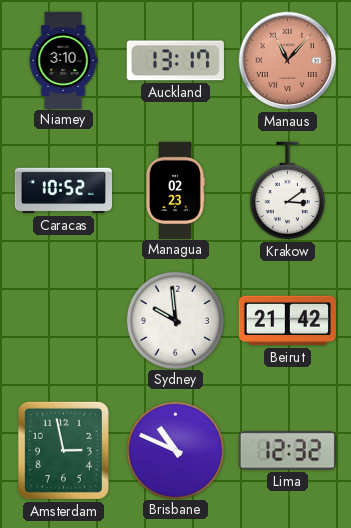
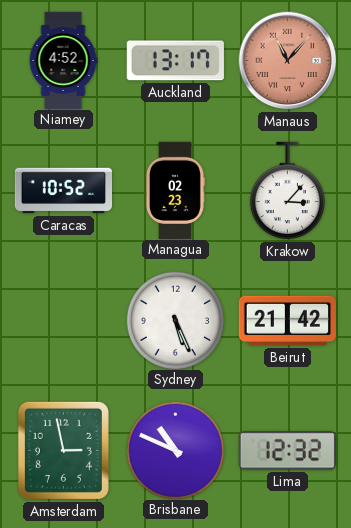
Niamey: 3:10 -> 4:52
Krakow: 3:09 -> 3:07
Sydney: 9:59 -> 5:26
